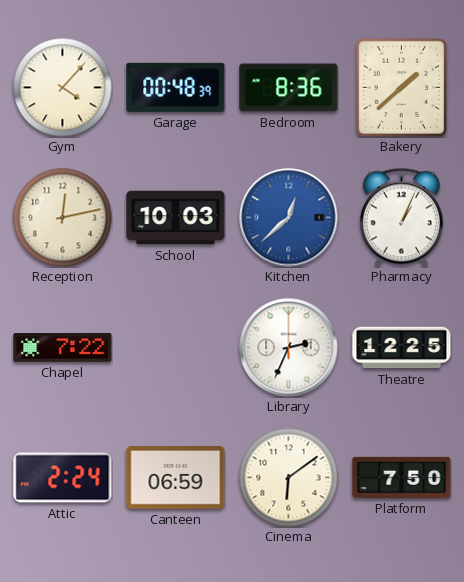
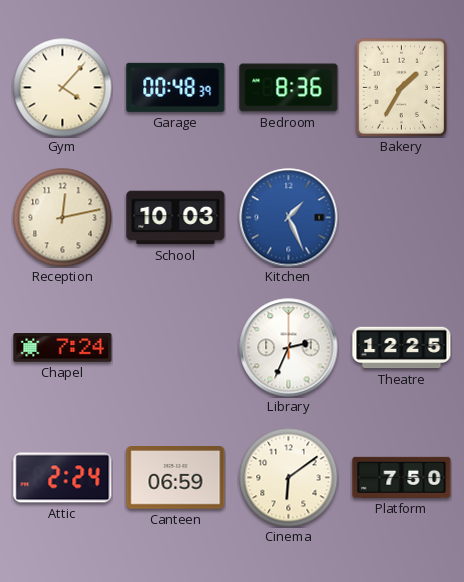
Bakery: 1:38 -> 1:35
Kitchen: 12:38 -> 1:26
Pharmacy: 1:04 -> none
Chapel: 7:22 -> 7:24
